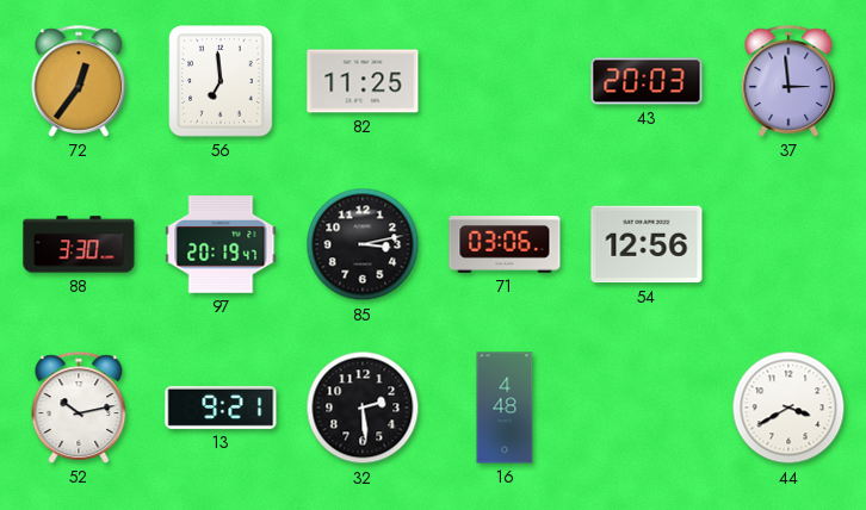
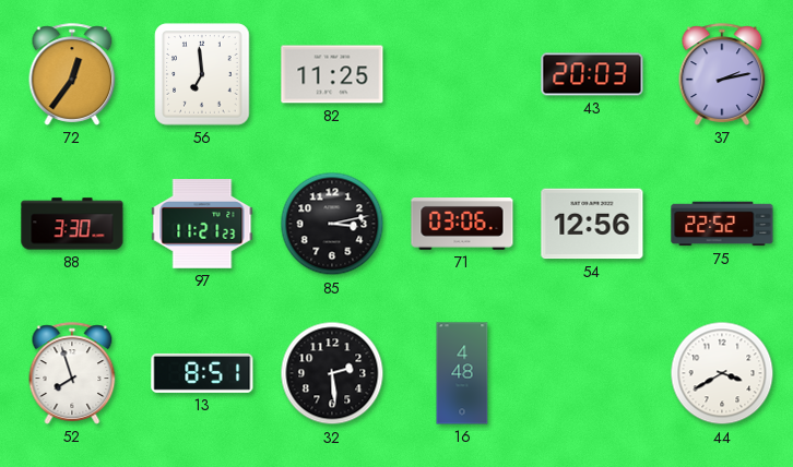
37: 2:59 -> 2:13
97: 20:19 -> 11:21
75: none -> 22:52
52: 10:13 -> 7:57
13: 9:21 -> 8:51
